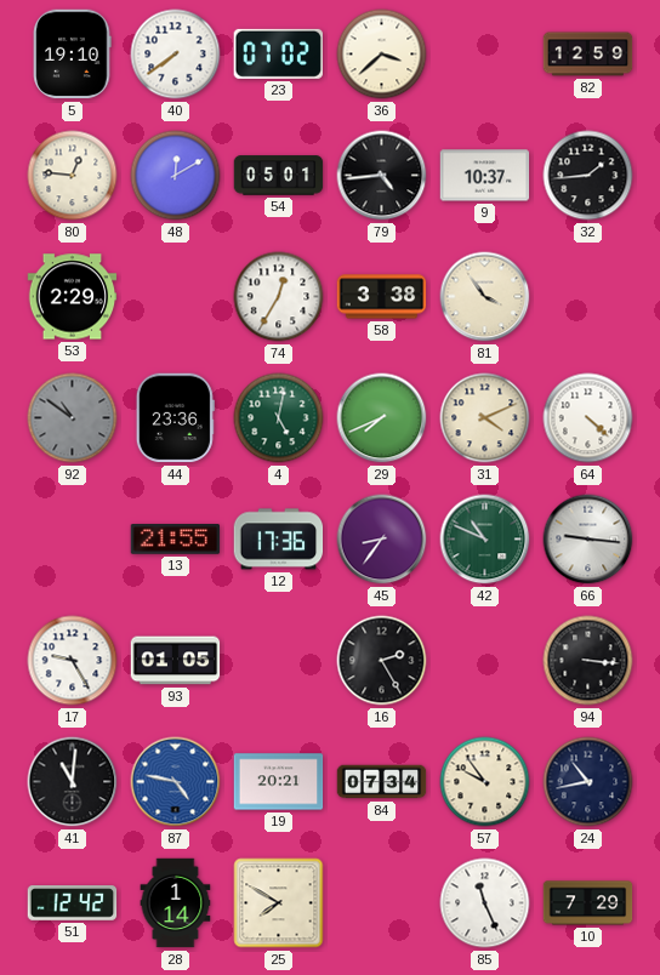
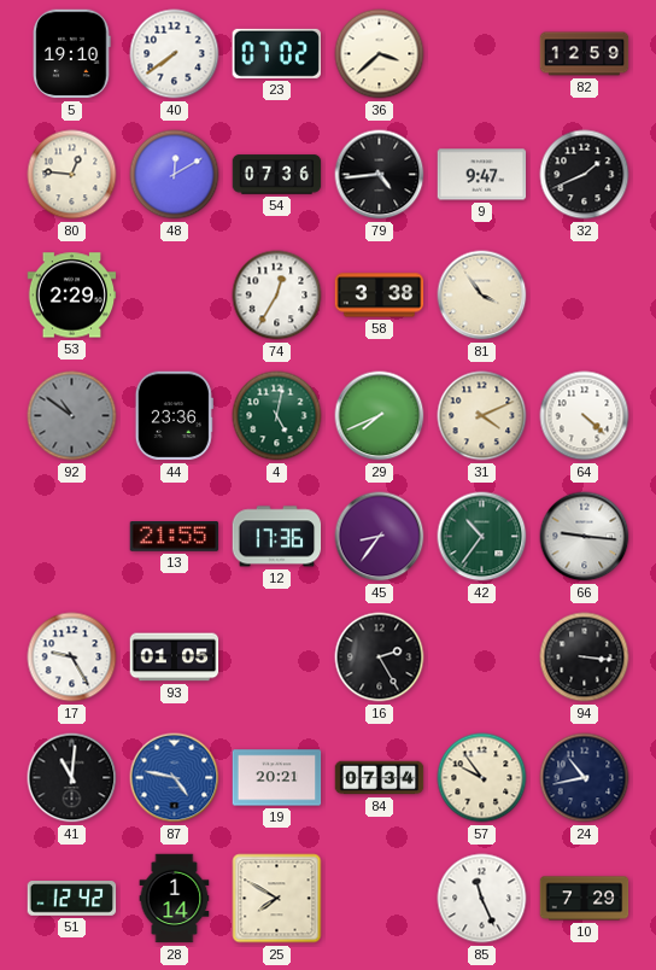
54: 05:01 -> 07:36
9: 10:37 -> 9:47
32: 1:44 -> 1:41
42: 10:49 -> 10:36
